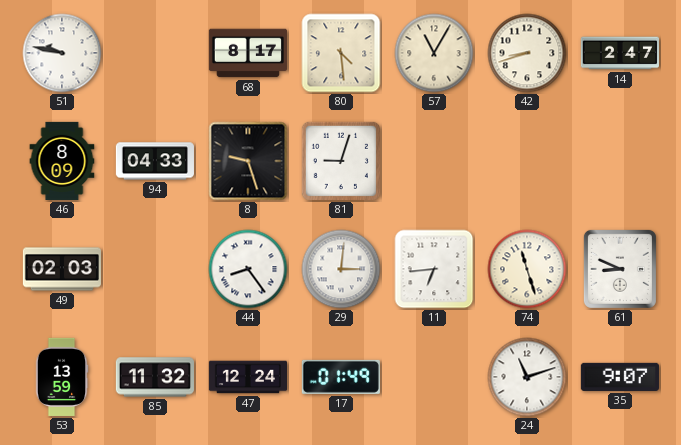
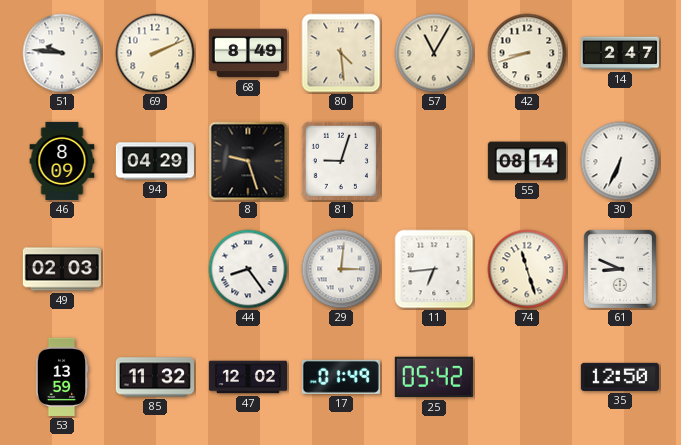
51: 9:47 -> 9:46
69: none -> 2:11
68: 8:17 -> 8:49
94: 04:33 -> 04:29
55: none -> 08:14
30: none -> 6:34
47: 12:24 -> 12:02
25: none -> 05:42
24: 11:12 -> none
35: 9:07 -> 12:50
